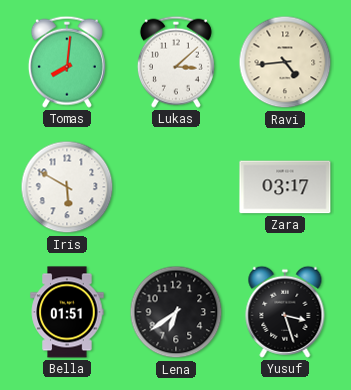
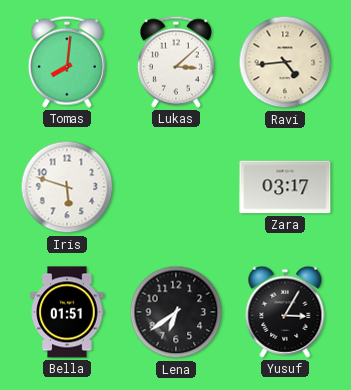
Iris: 5:50 -> 5:48
Yusuf: 3:27 -> 3:05
